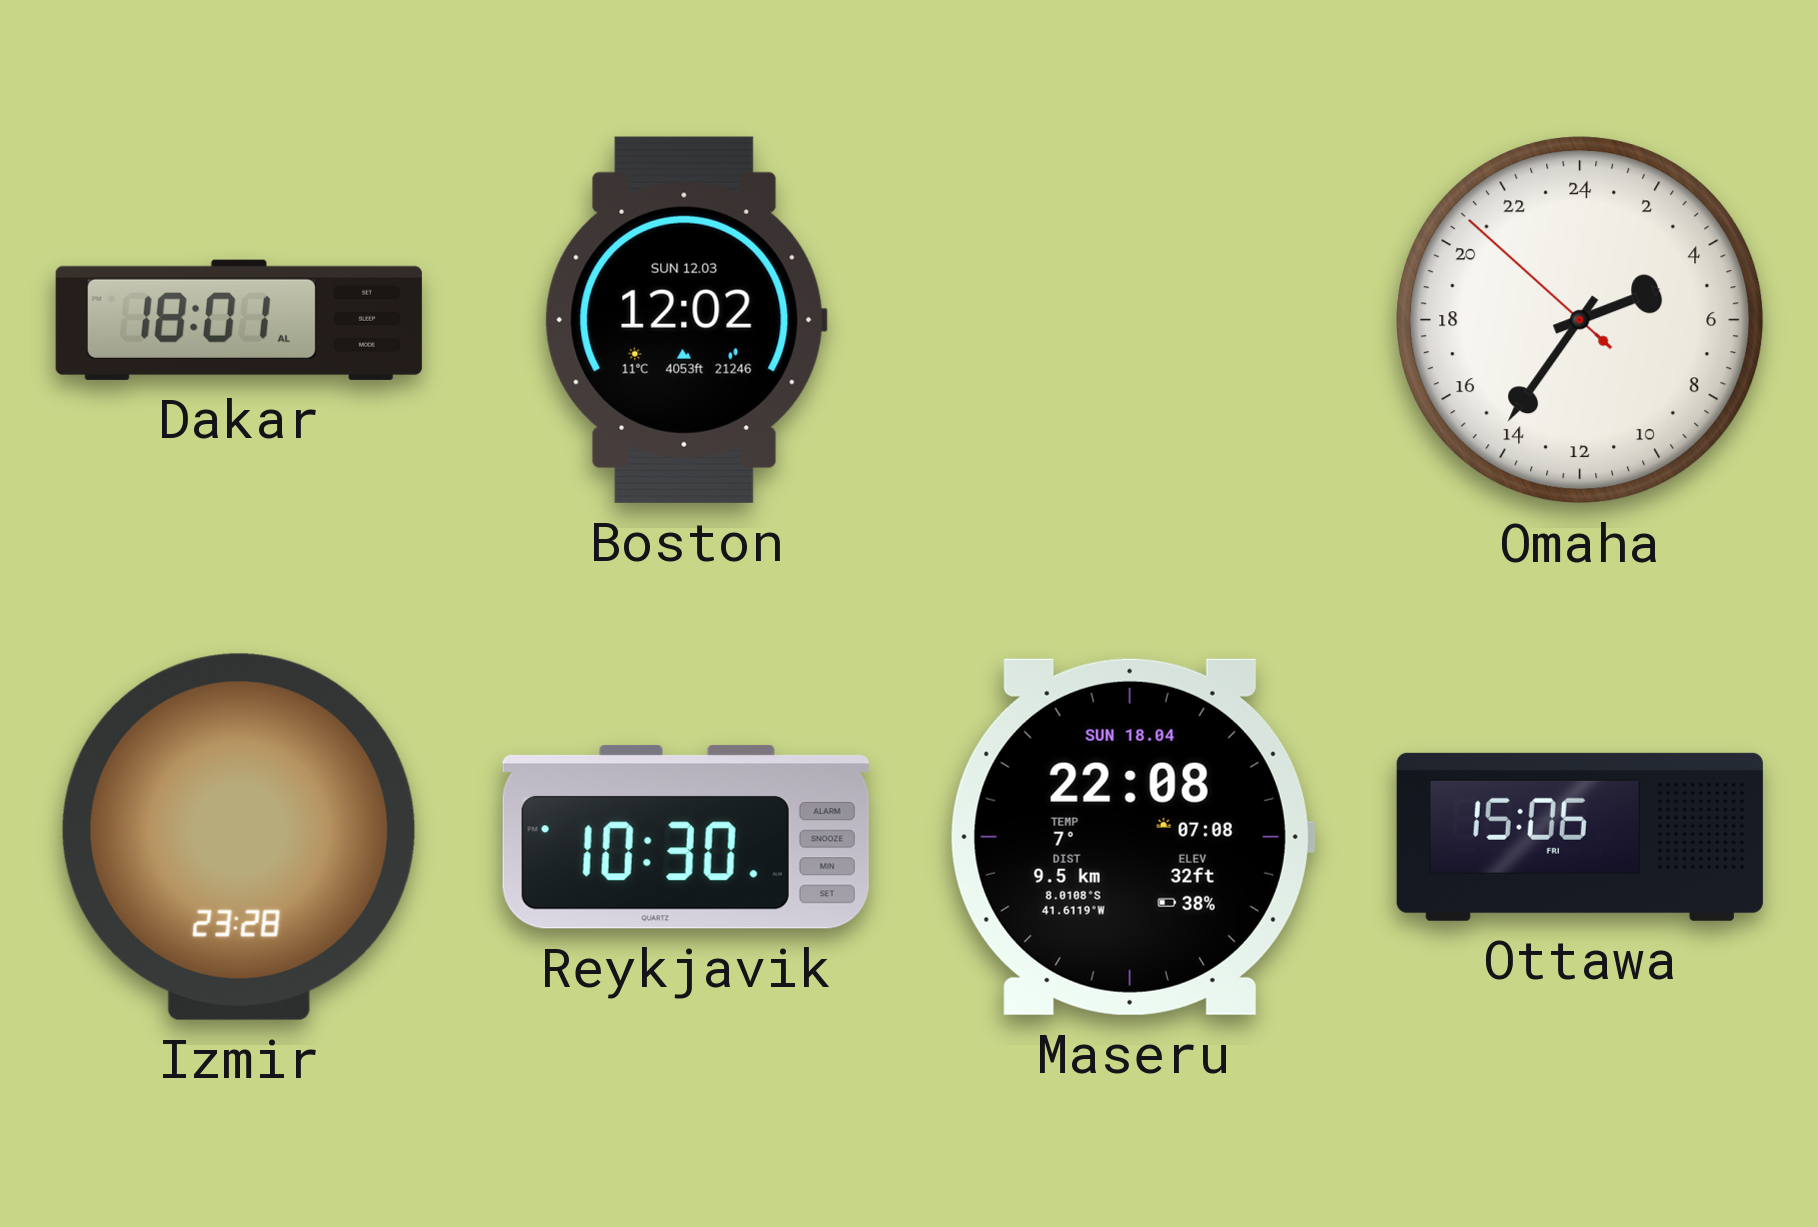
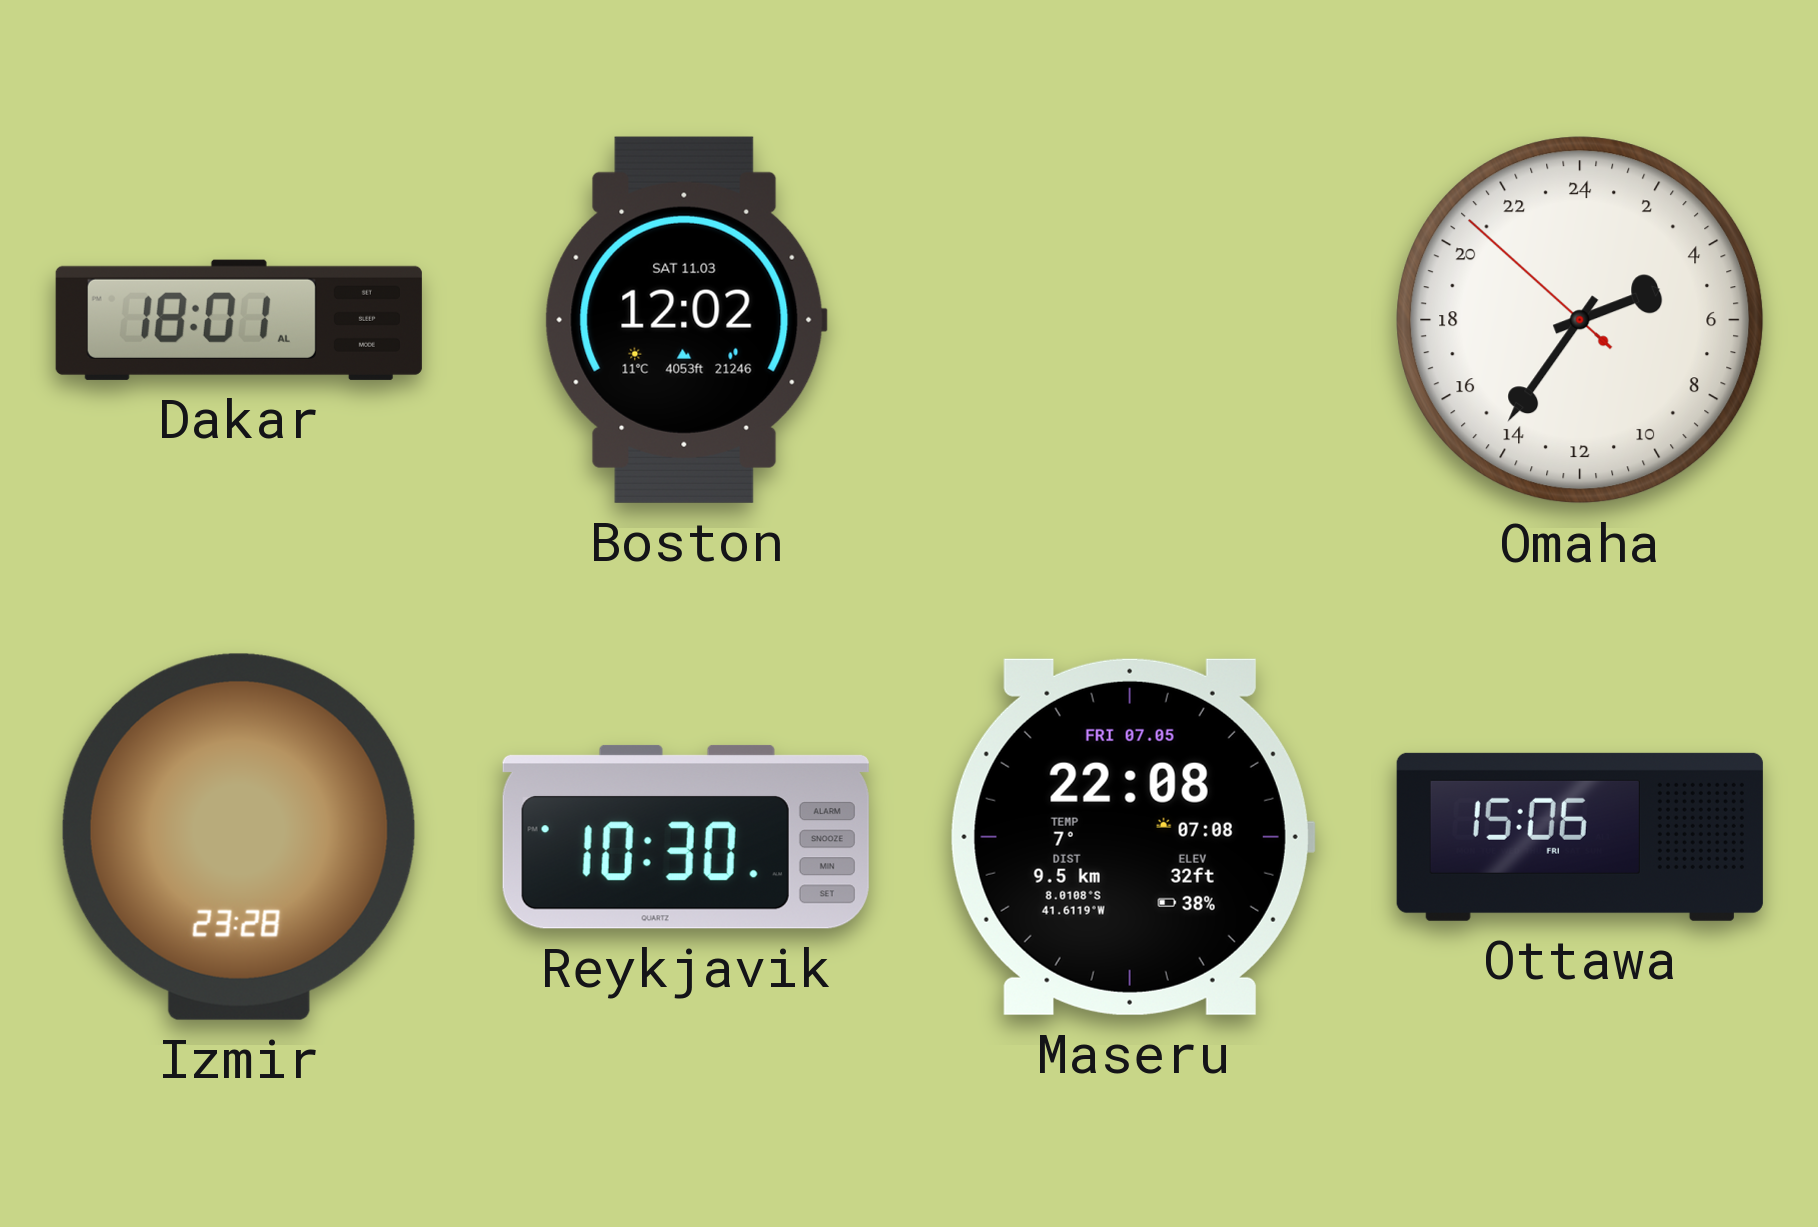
Boston date: SUN 12.03 -> SAT 11.03
Maseru date: SUN 18.04 -> FRI 07.05
